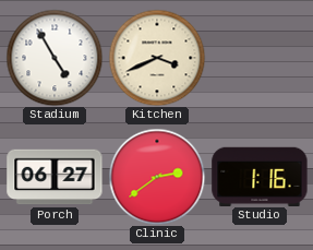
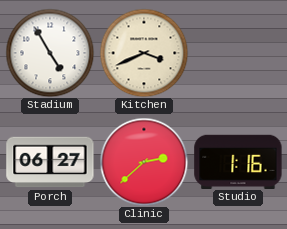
Clinic: 2:39 -> 2:38
